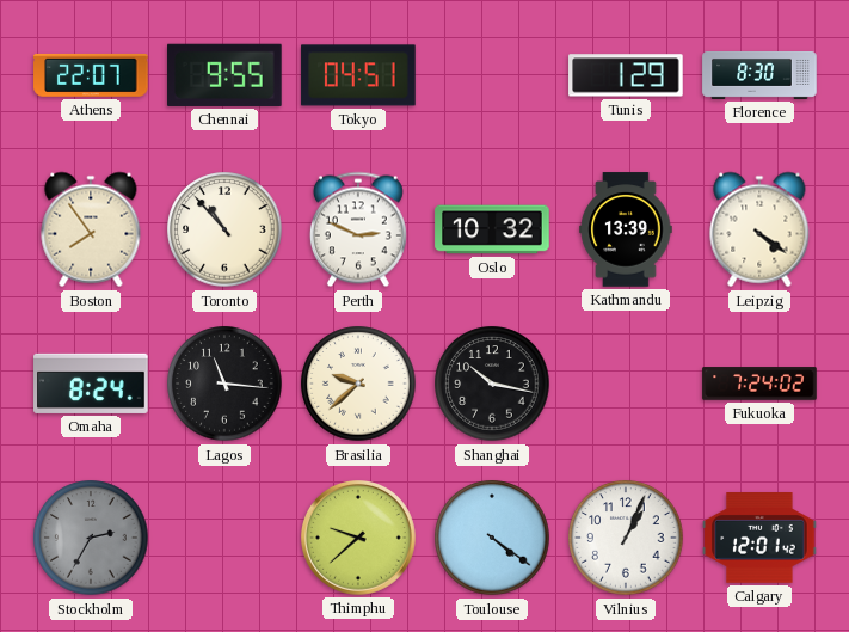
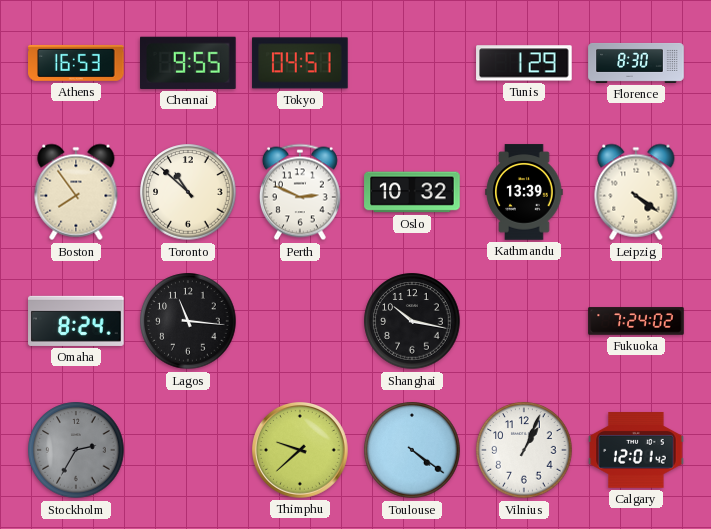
Athens: 22:07 -> 16:53
Toronto: 10:53 -> 10:52
Brasilia: 9:38 -> none
